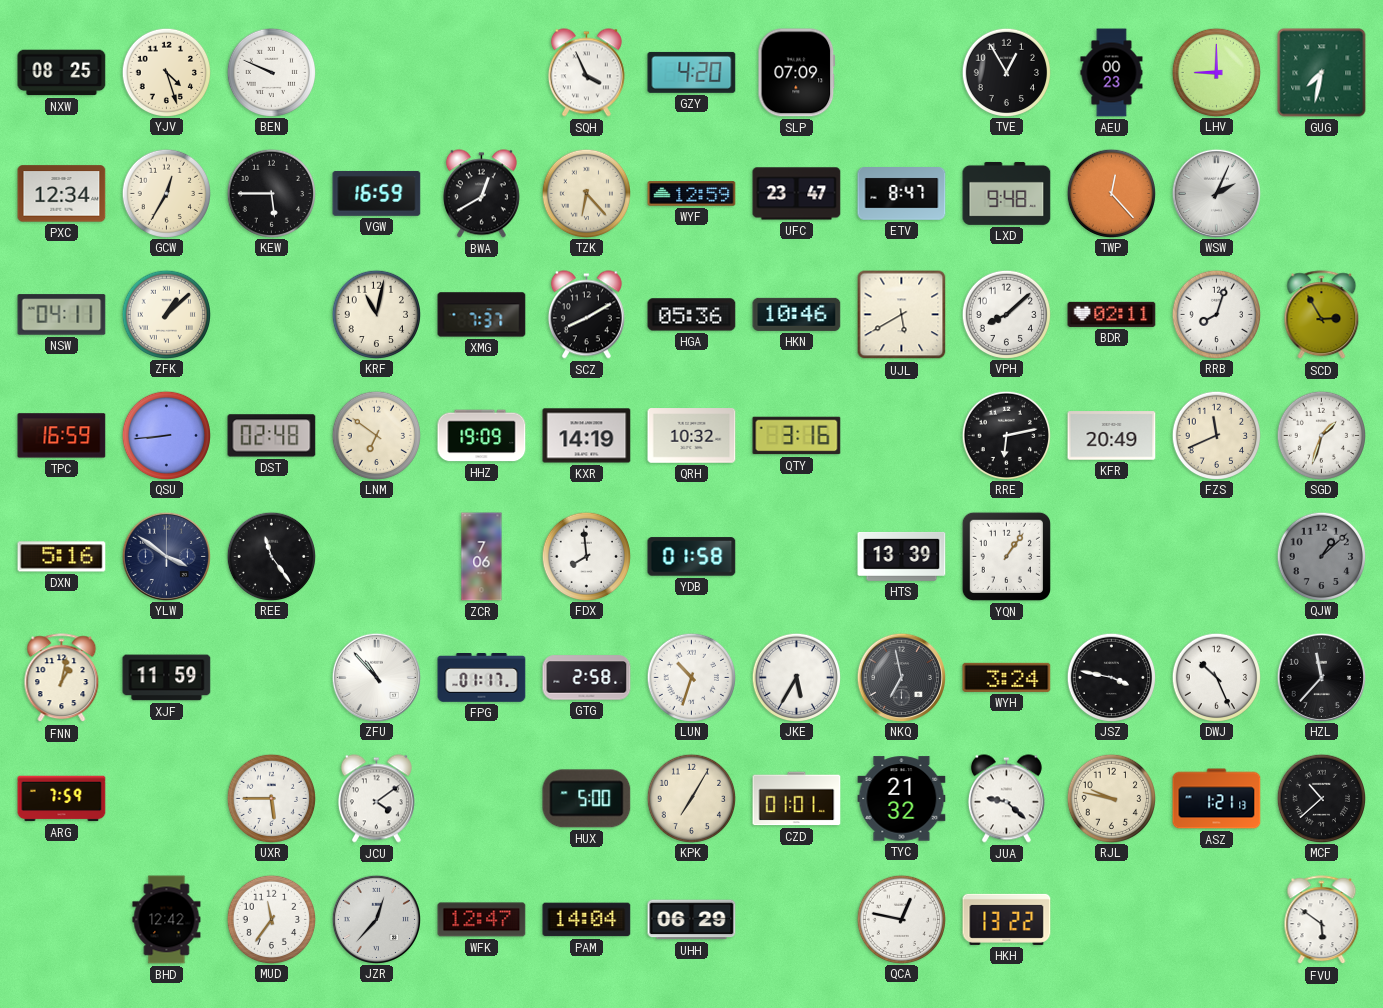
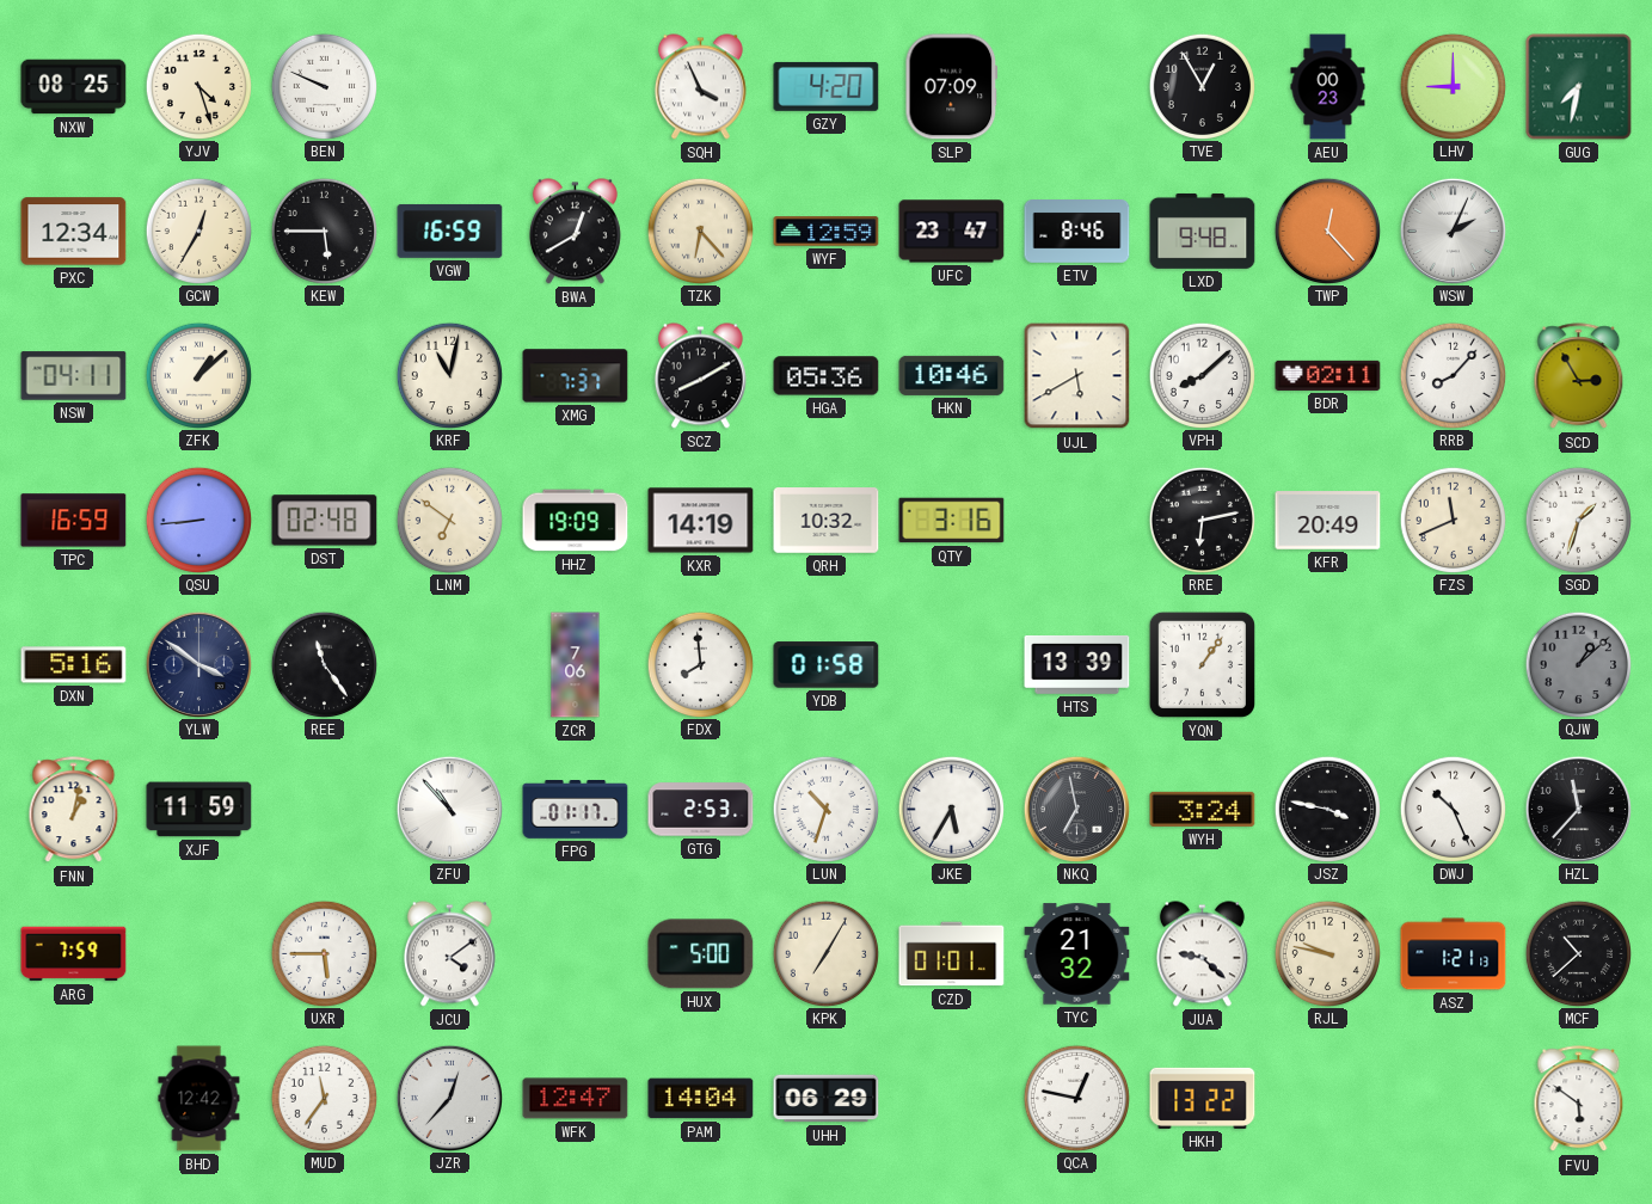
ETV: 8:47 -> 8:46
RRB: 8:03 -> 8:07
GTG: 2:58 -> 2:53
